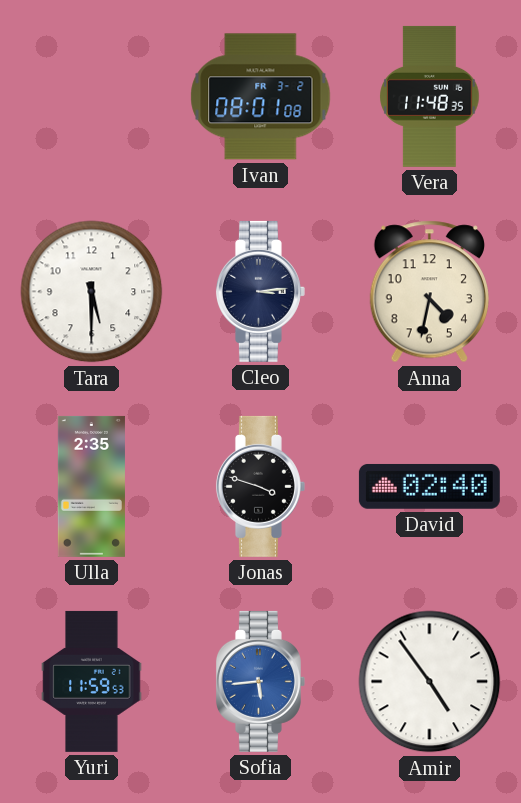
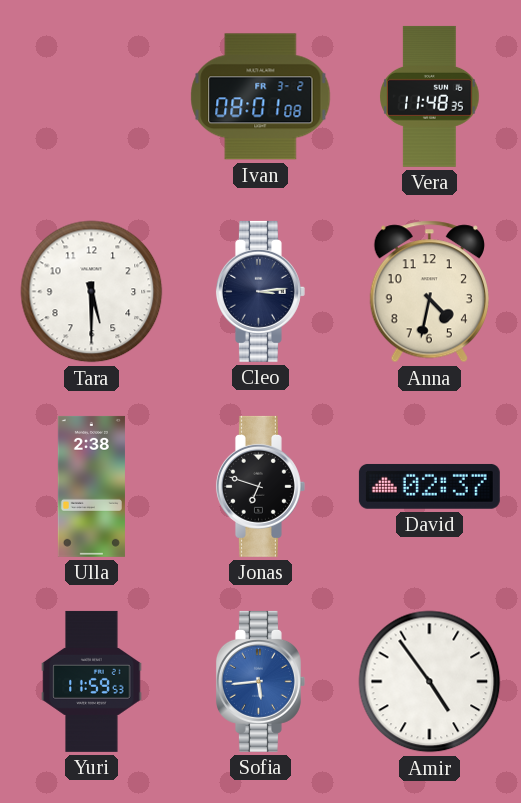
Ulla: 2:35 -> 2:38
Jonas: 3:48 -> 6:48
David: 02:40 -> 02:37
